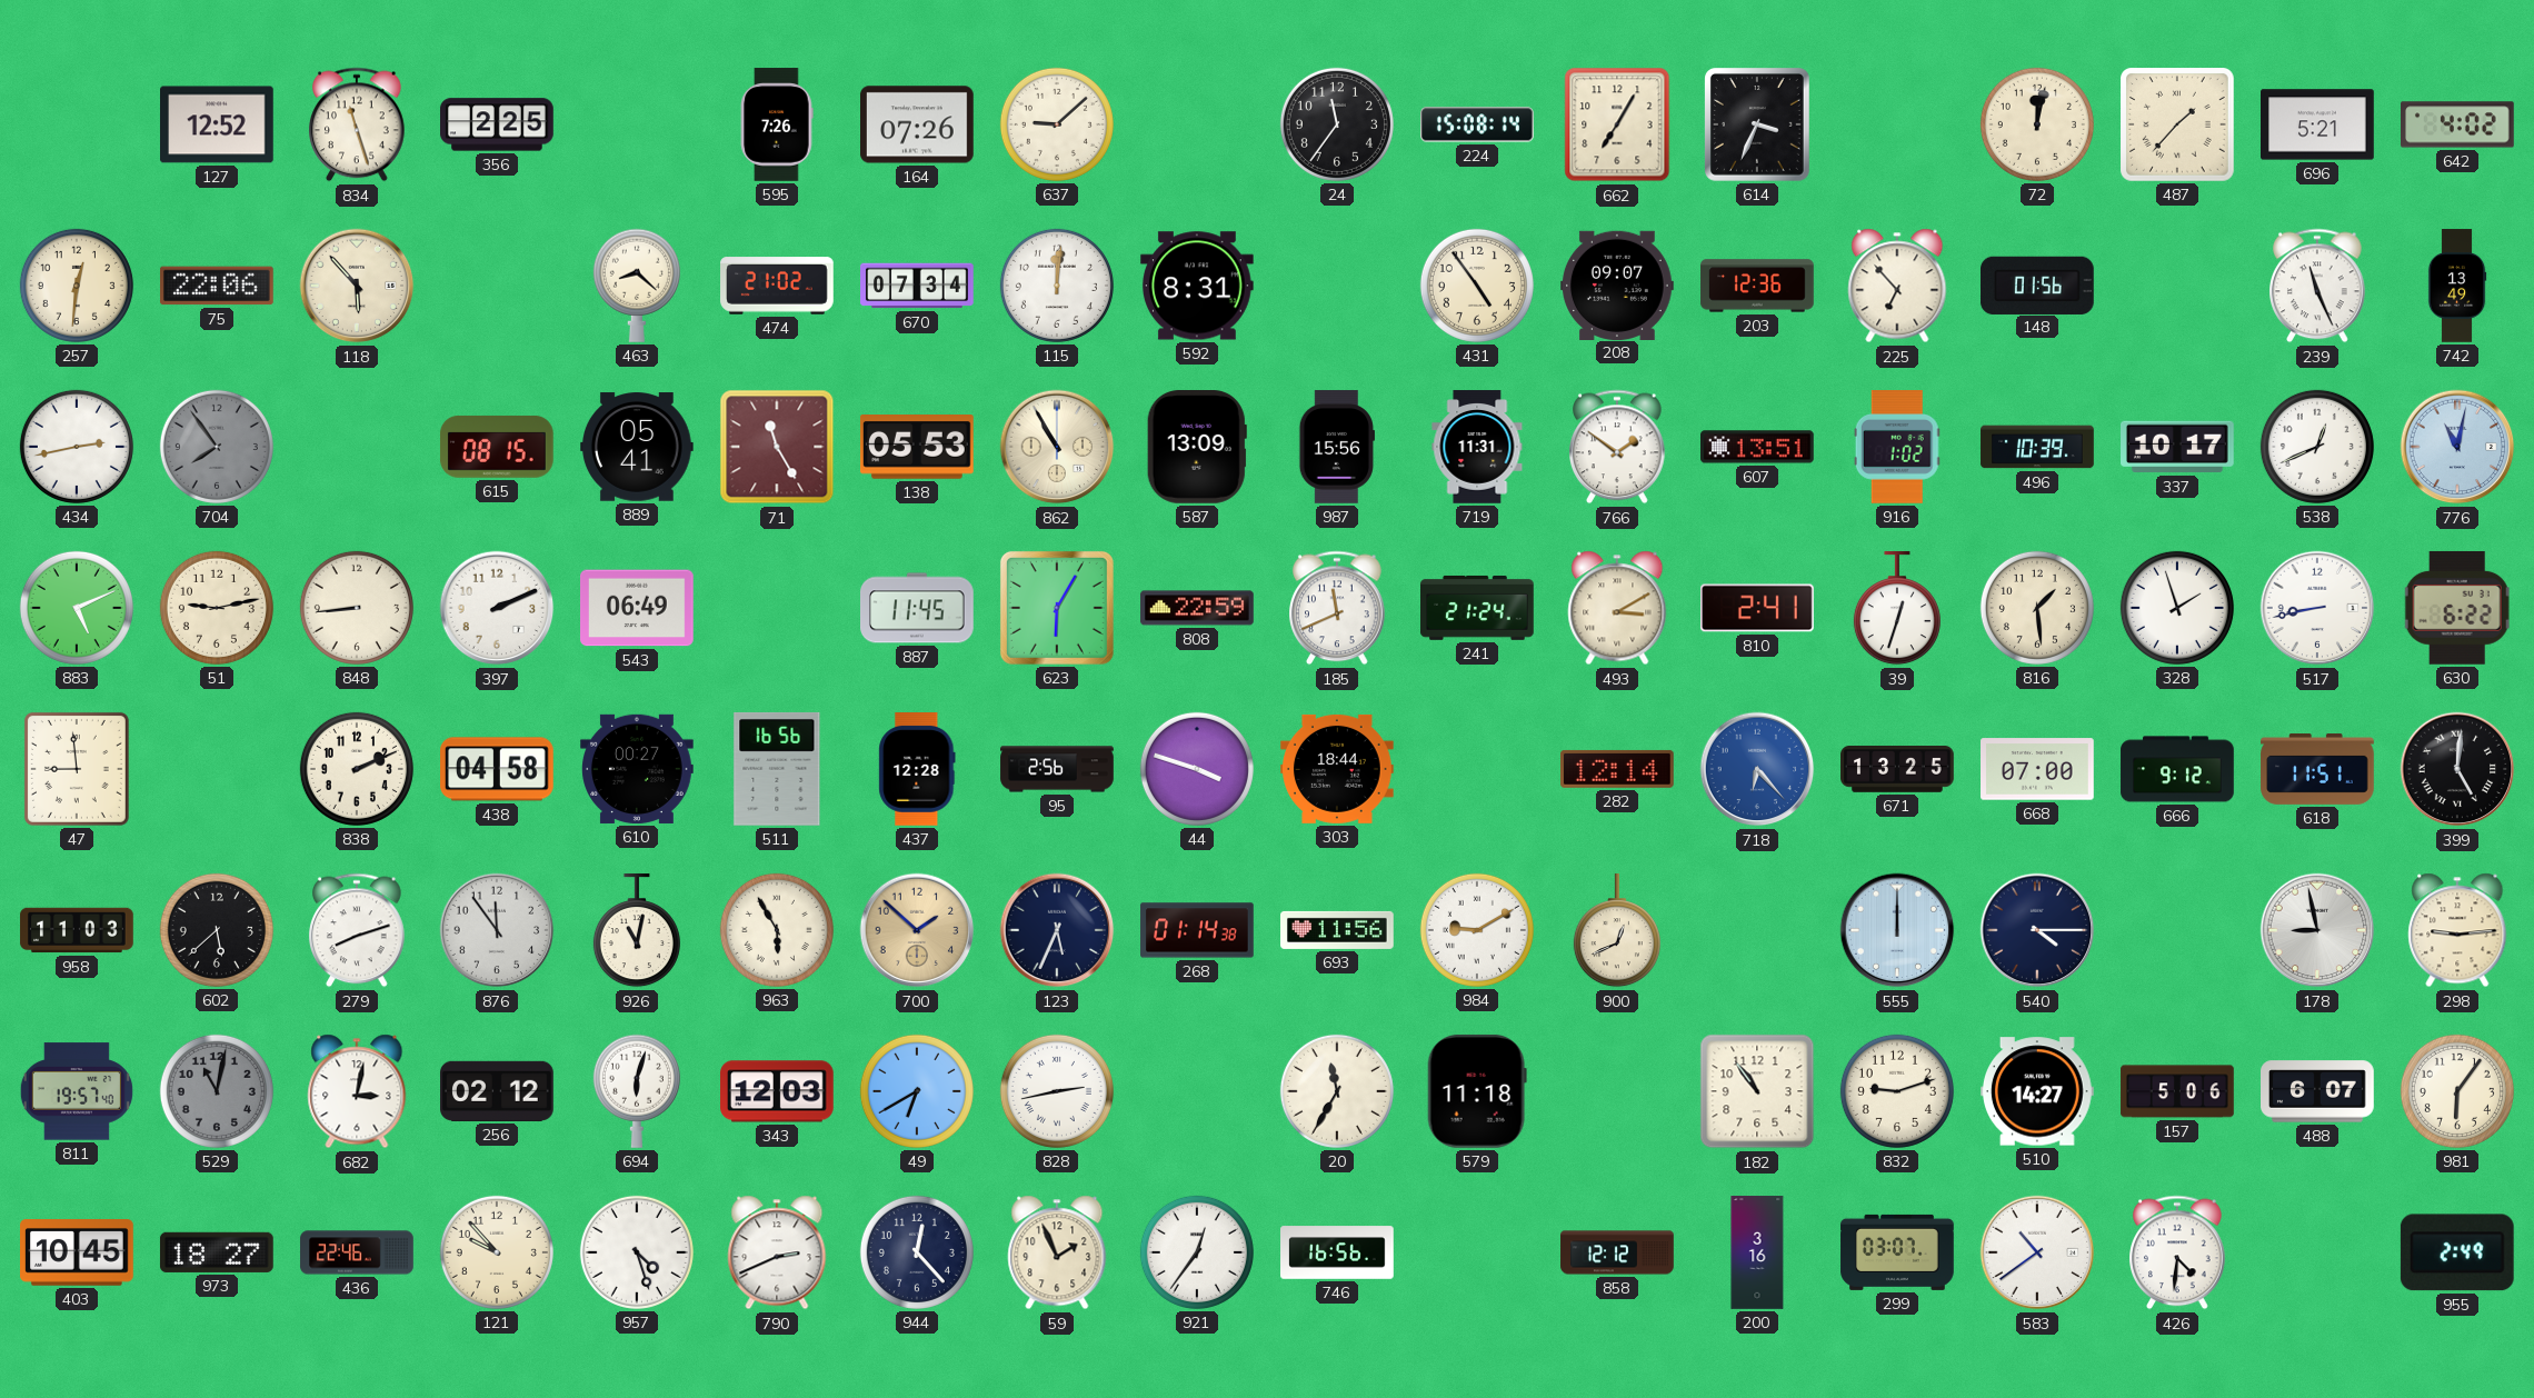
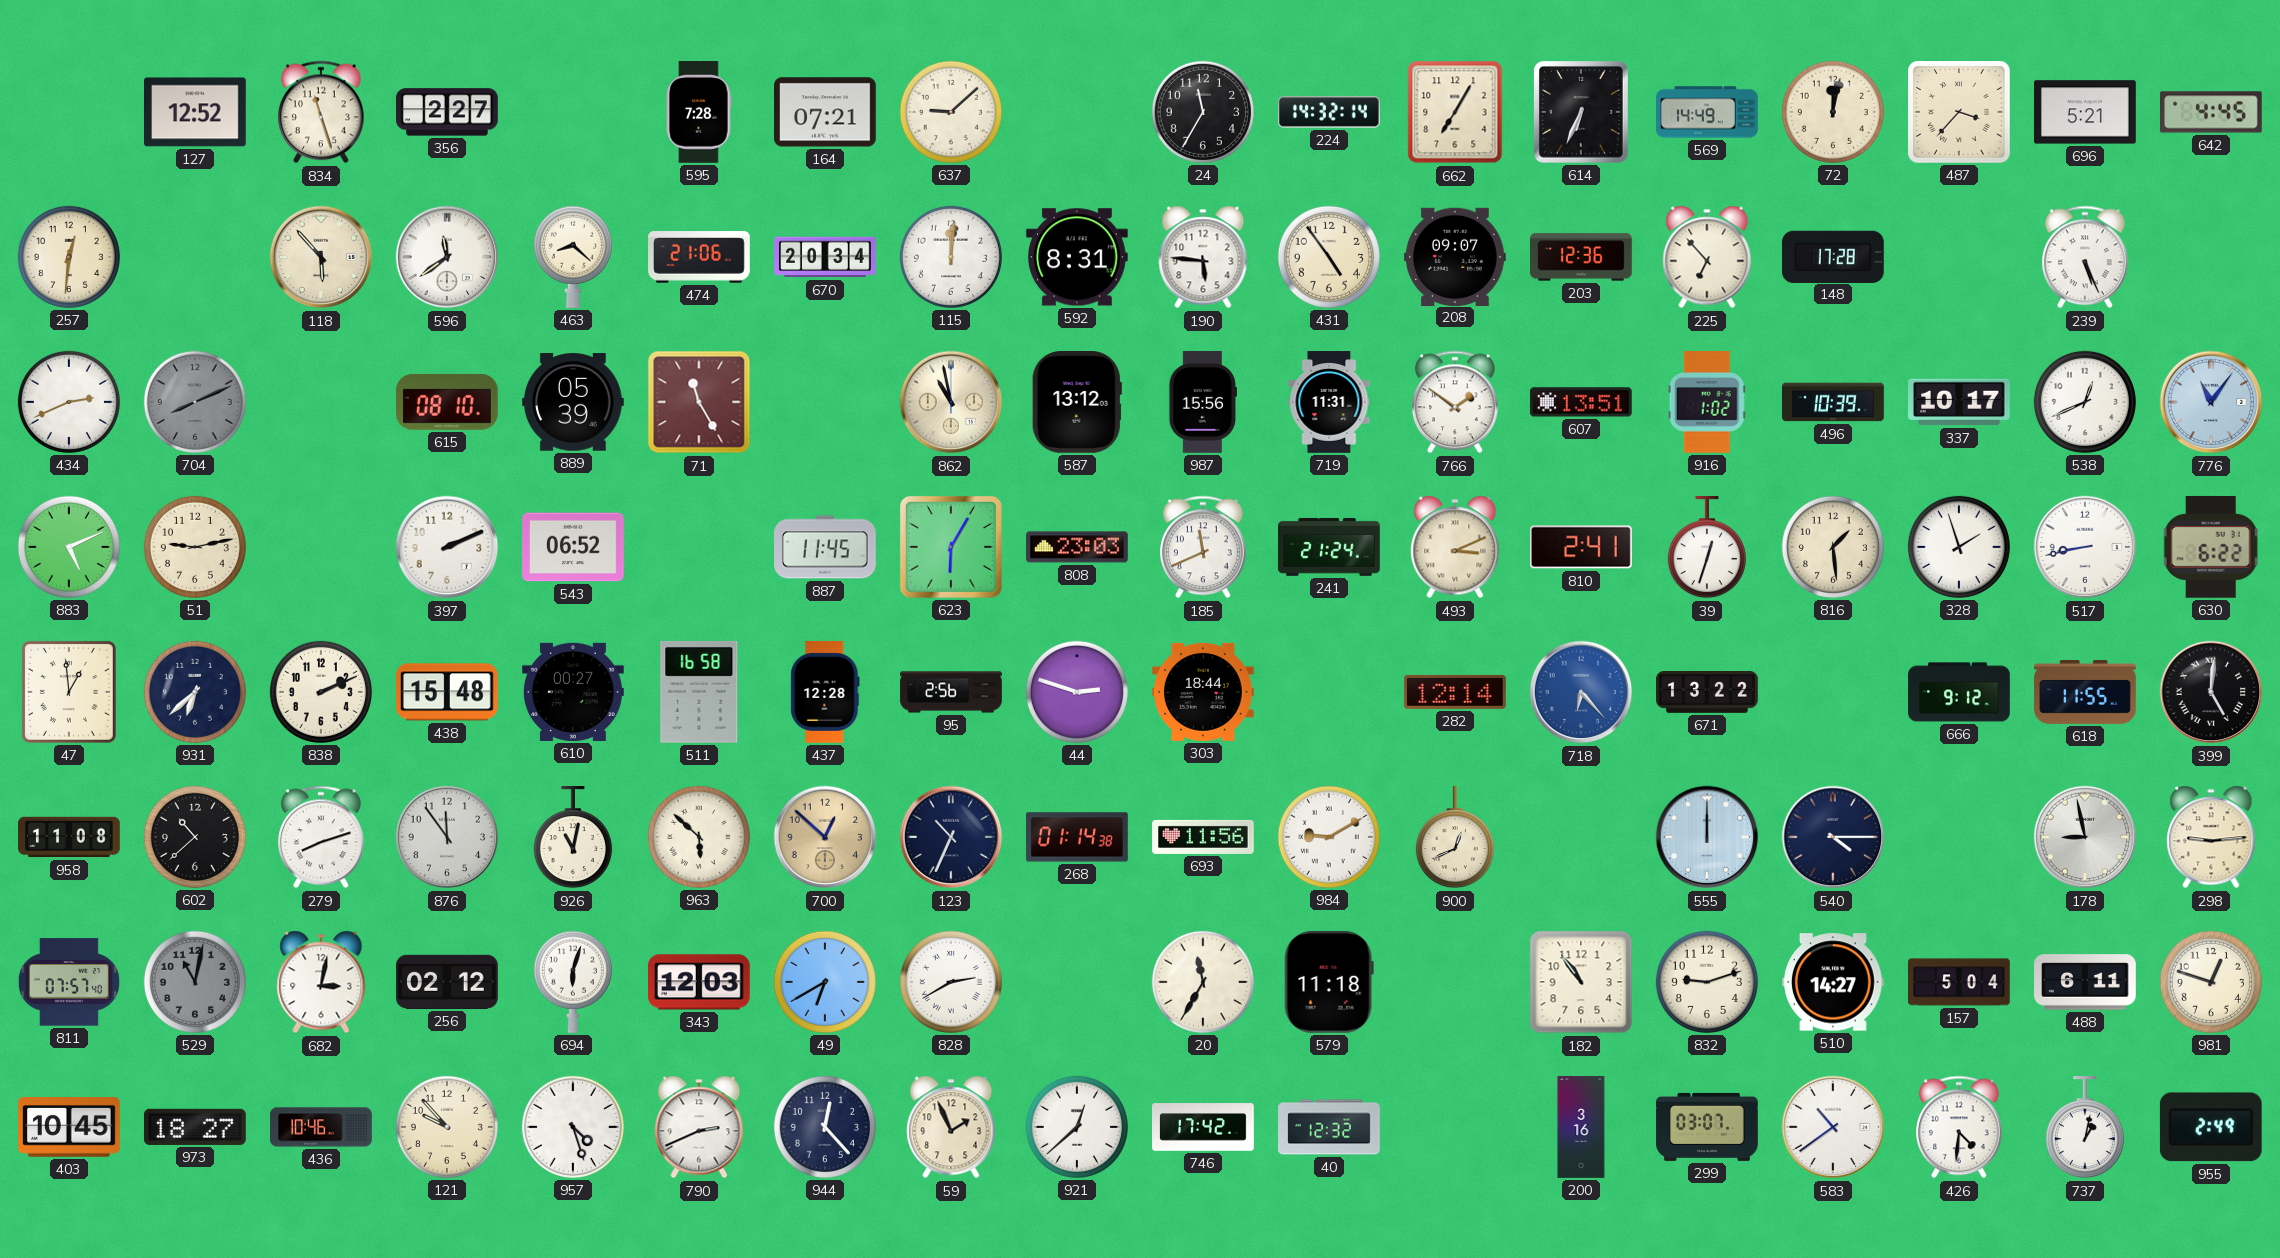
356: 2:25 -> 2:27
595: 7:26 -> 7:28
164: 07:26 -> 07:21
24: 11:36 -> 11:35
224: 15:08 -> 14:32
614: 3:34 -> 6:34
569: none -> 14:49
487: 1:37 -> 3:37
642: 4:02 -> 4:45
75: 22:06 -> none
596: none -> 11:39
474: 21:02 -> 21:06
670: 07:34 -> 20:34
190: none -> 5:46
148: 01:56 -> 17:28
239: 11:26 -> 5:26
742: 13:49 -> none
434: 2:43 -> 2:41
704: 7:54 -> 8:11
615: 08:15 -> 08:10
889: 05:41 -> 05:39
138: 05:53 -> none
862: 10:55 -> 10:58
587: 13:09 -> 13:12
776: 11:02 -> 11:06
848: 8:44 -> none
543: 06:49 -> 06:52
808: 22:59 -> 23:03
493: 3:10 -> 3:11
47: 8:59 -> 12:59
931: none -> 6:38
438: 04:58 -> 15:48
511: 16:56 -> 16:58
44: 3:48 -> 2:48
671: 13:25 -> 13:22
668: 07:00 -> none
618: 11:51 -> 11:55
958: 11:03 -> 11:08
602: 5:38 -> 10:38
963: 5:55 -> 5:52
700: 1:52 -> 12:52
123: 5:34 -> 10:34
811: 19:57 -> 07:57
828: 2:43 -> 2:40
157: 5:06 -> 5:04
488: 6:07 -> 6:11
981: 6:06 -> 12:48
436: 22:46 -> 10:46
921: 12:36 -> 12:38
746: 16:56 -> 17:42
40: none -> 12:32
858: 12:12 -> none
737: none -> 1:02
